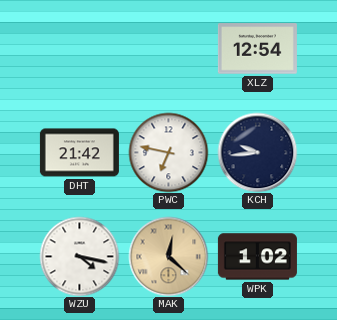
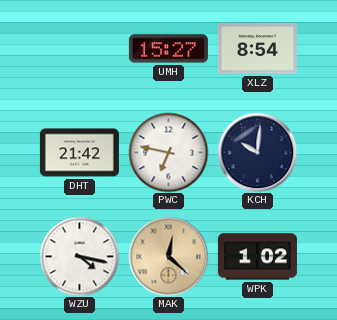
UMH: none -> 15:27
XLZ: 12:54 -> 8:54
KCH: 9:44 -> 10:01
